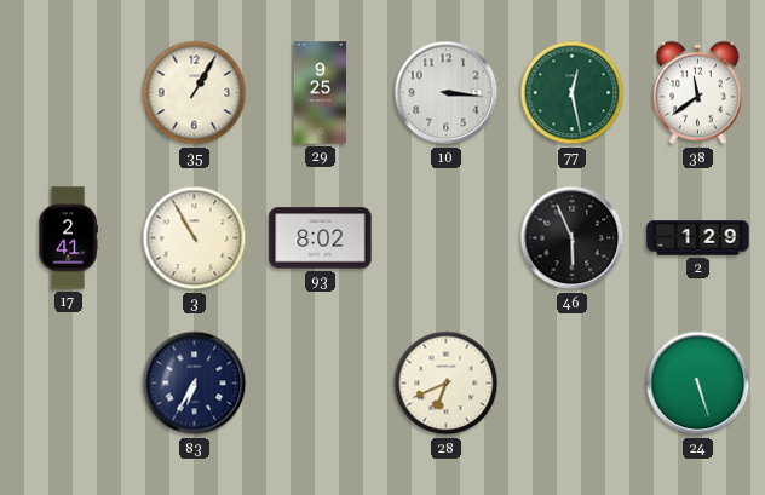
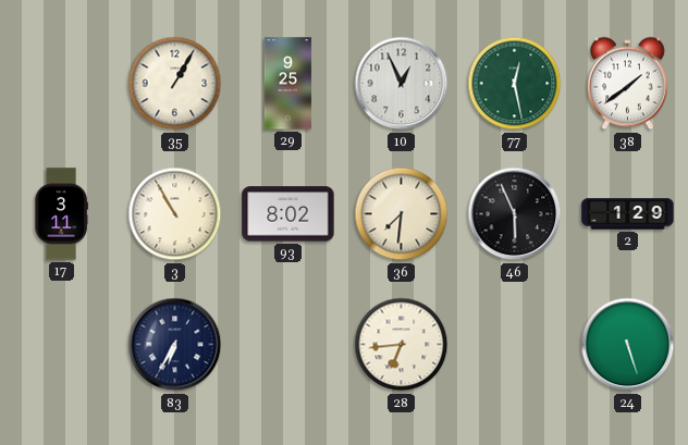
10: 3:16 -> 12:56
38: 11:39 -> 1:39
17: 2:41 -> 3:11
36: none -> 7:31
28: 6:41 -> 6:44
